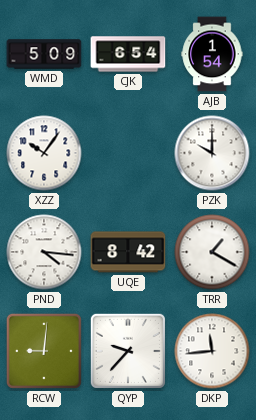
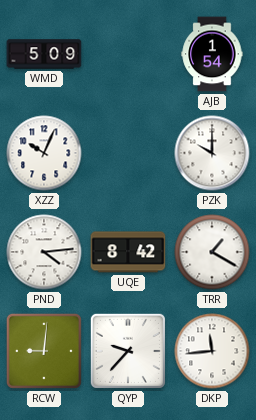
CJK: 6:54 -> none
XZZ: 10:06 -> 10:04
PND: 4:16 -> 4:14
